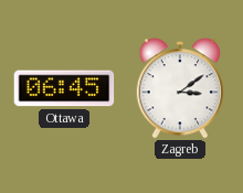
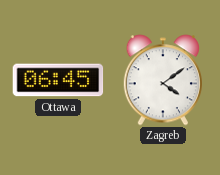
Zagreb: 3:09 -> 4:09
